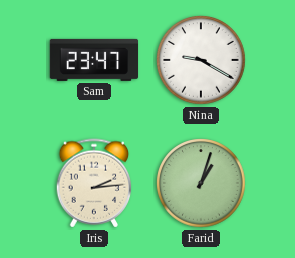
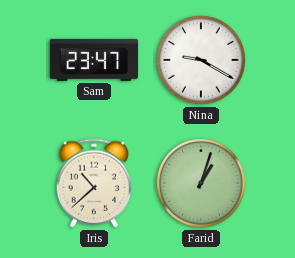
Iris: 2:14 -> 10:38
